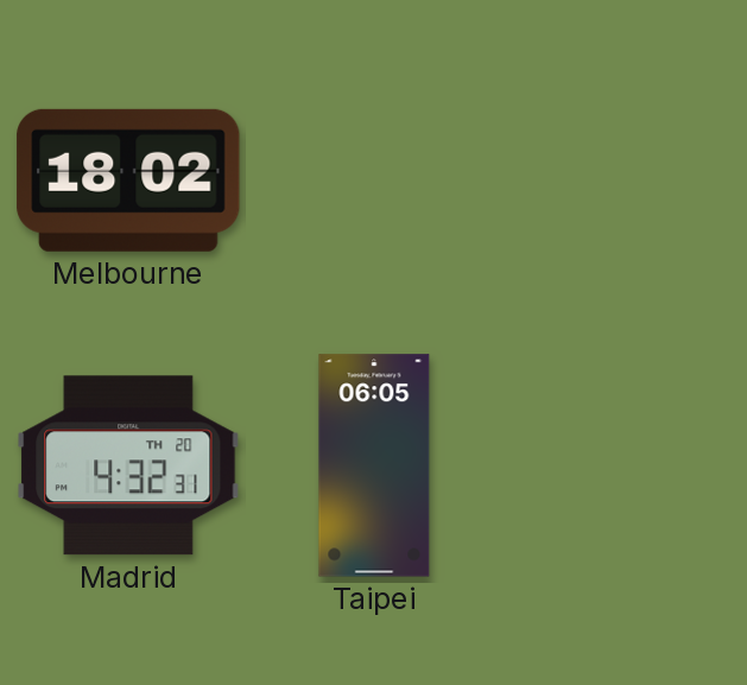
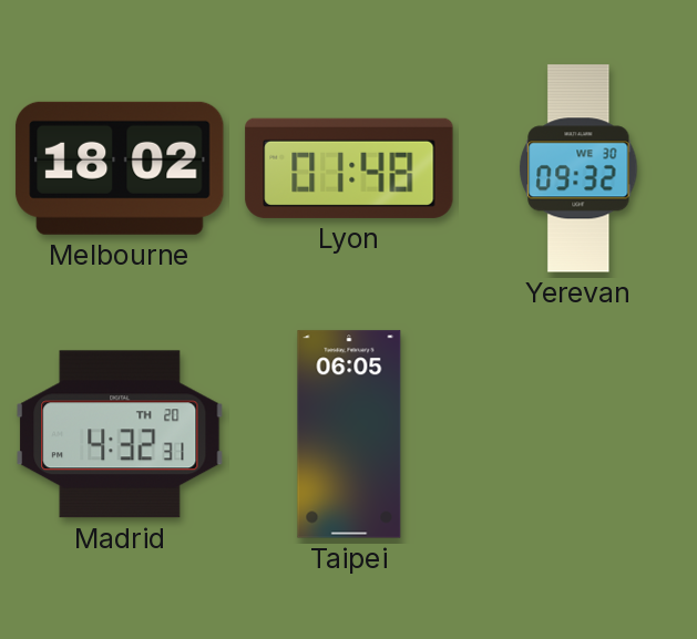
Lyon: none -> 01:48
Yerevan: none -> 09:32
